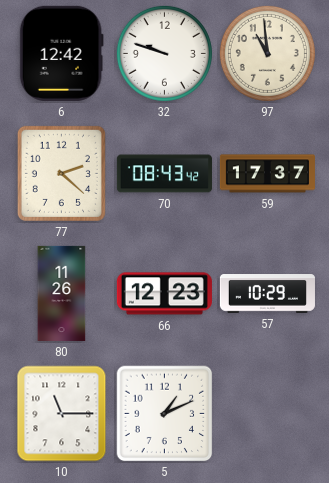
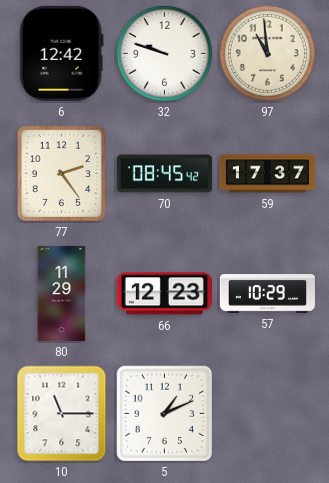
77: 2:22 -> 2:24
70: 08:43 -> 08:45
80: 11:26 -> 11:29
